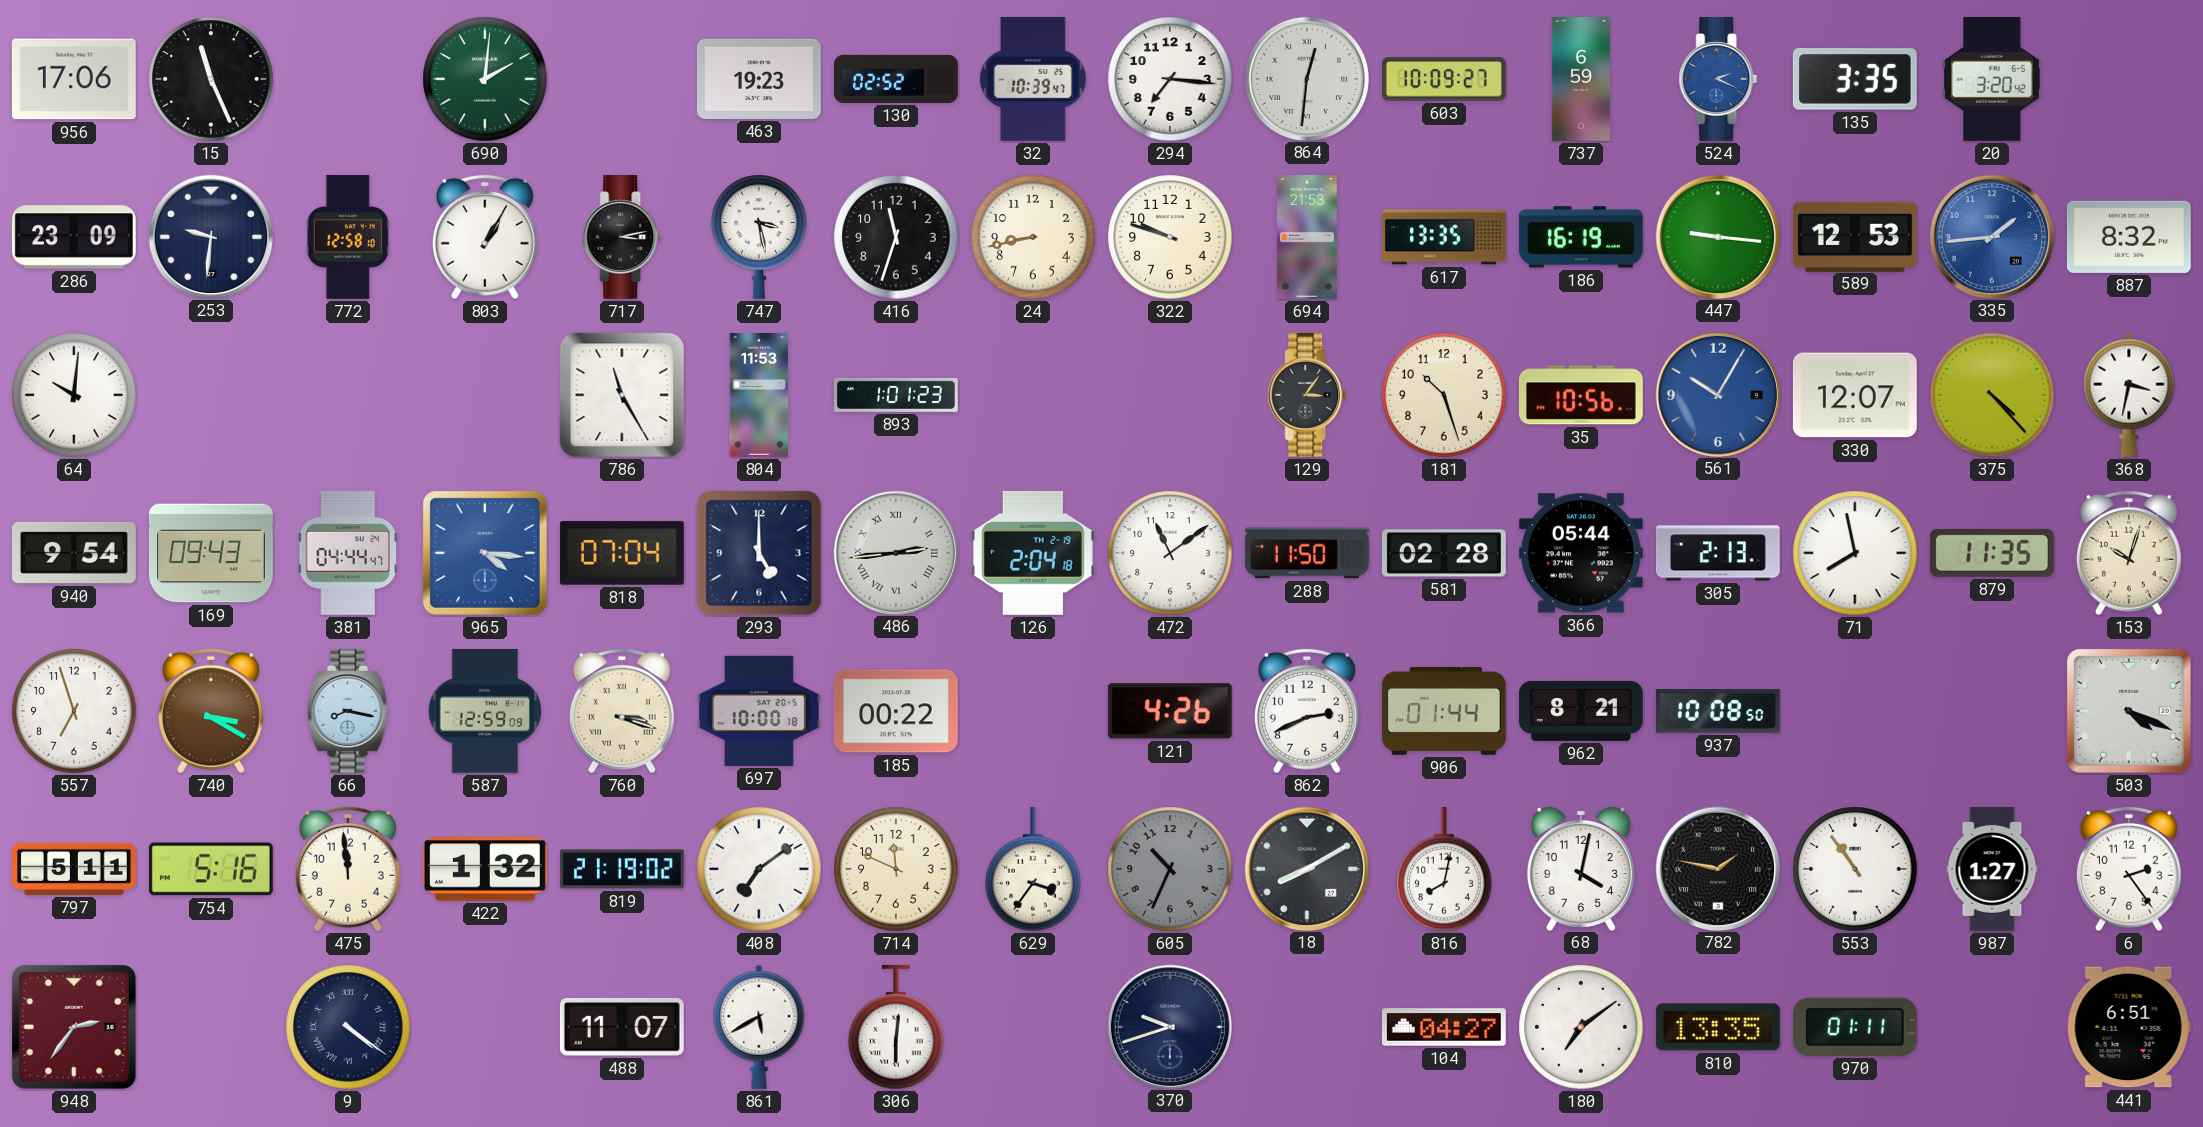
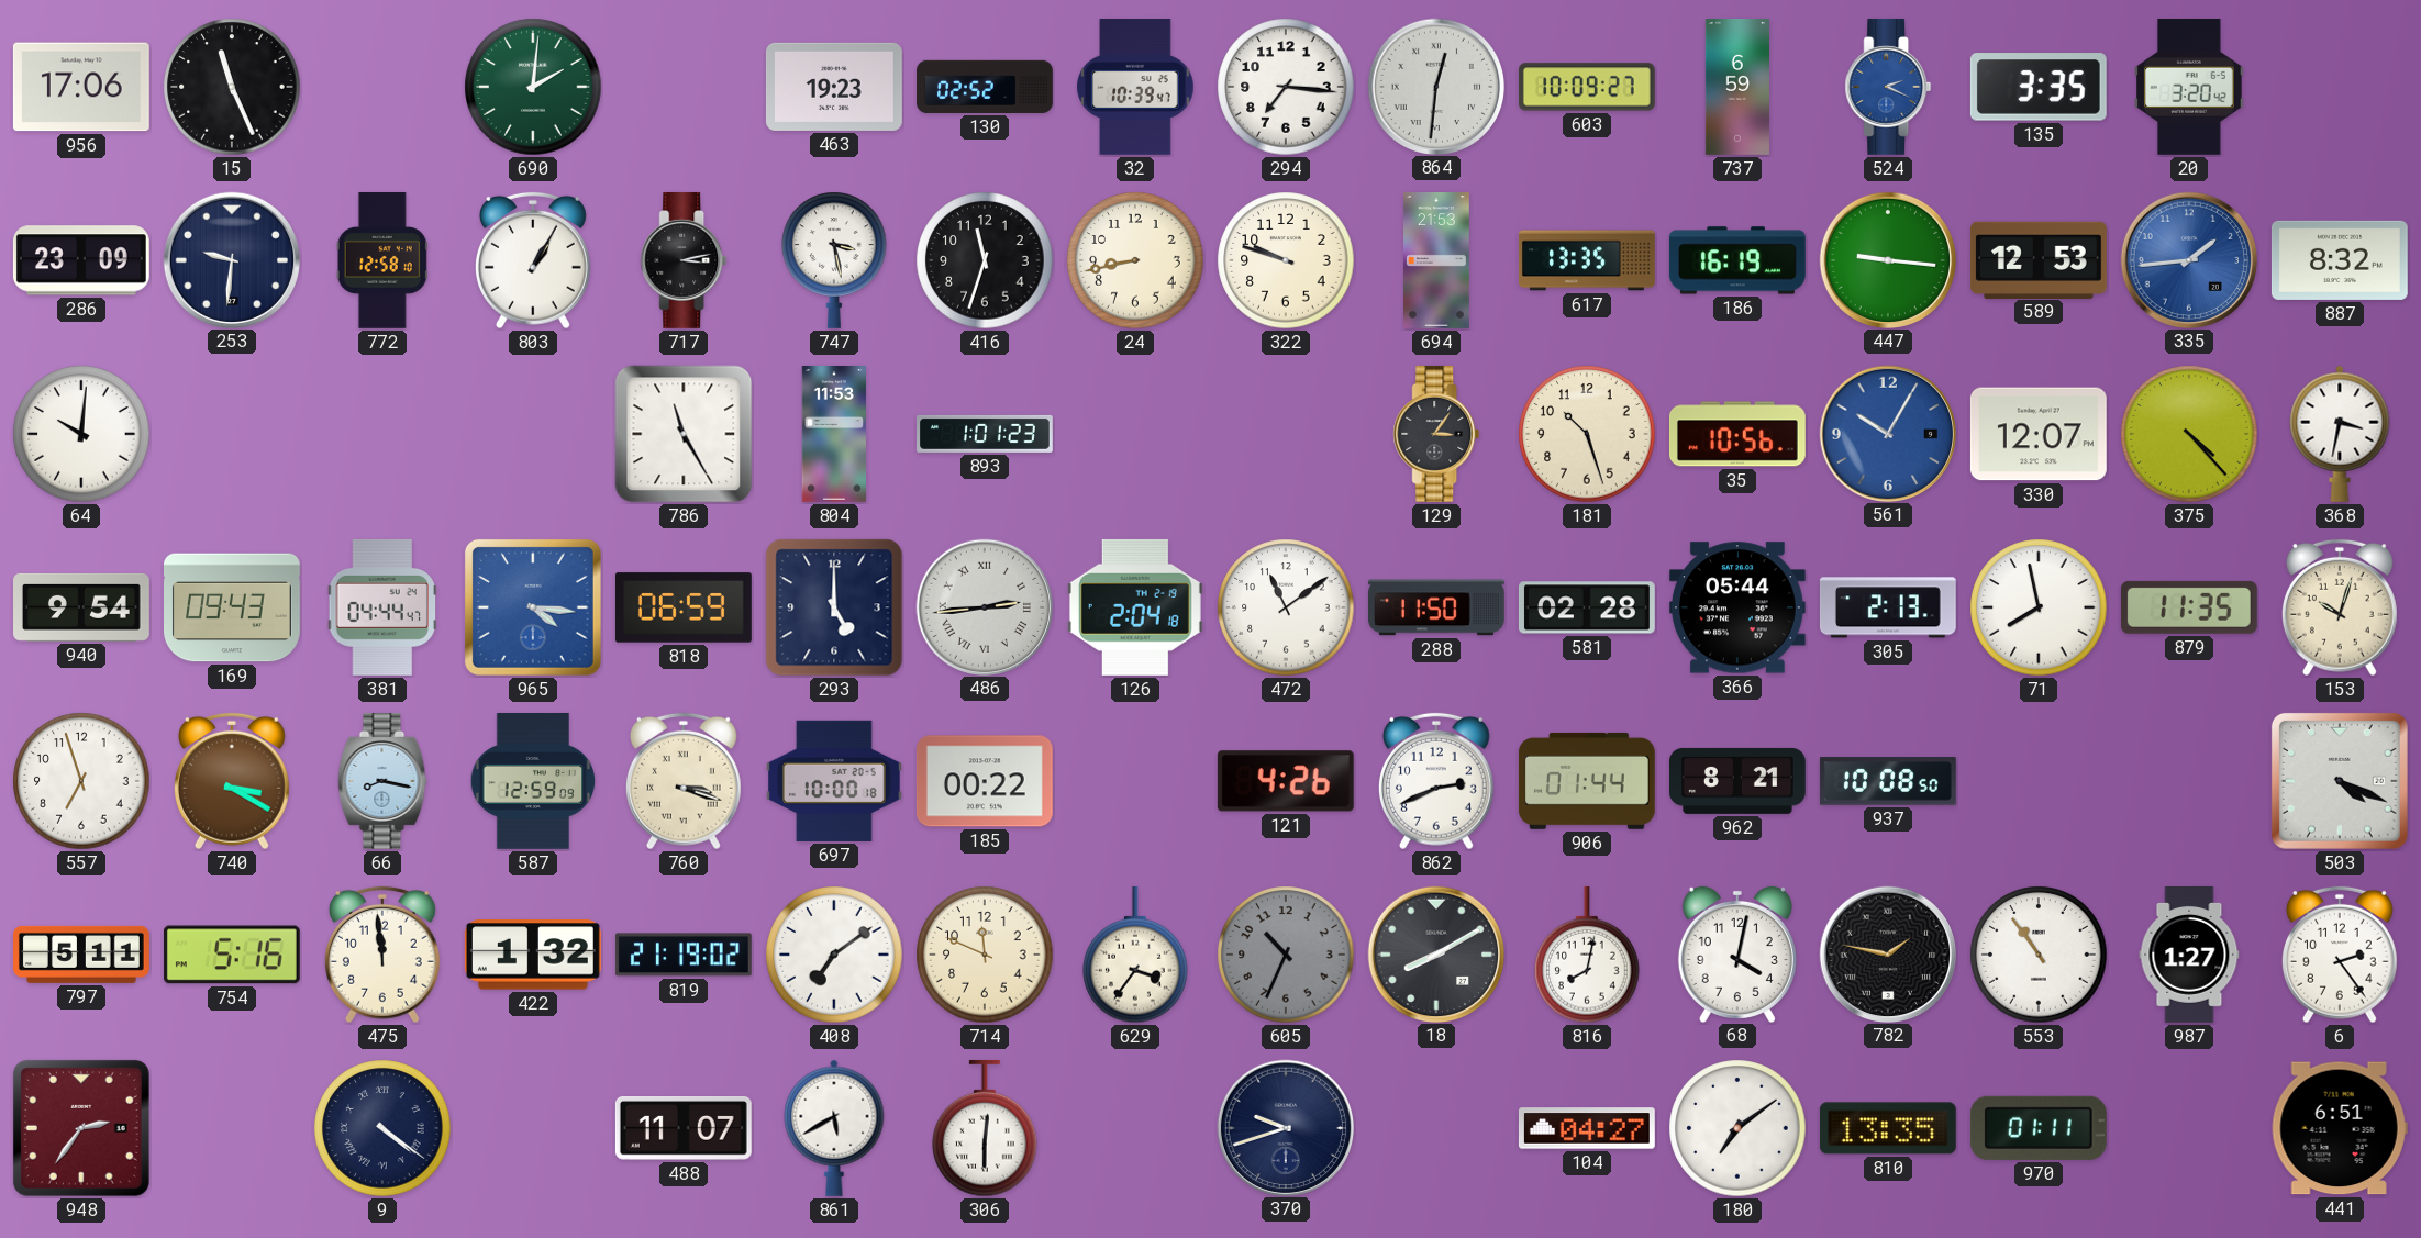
818: 07:04 -> 06:59
